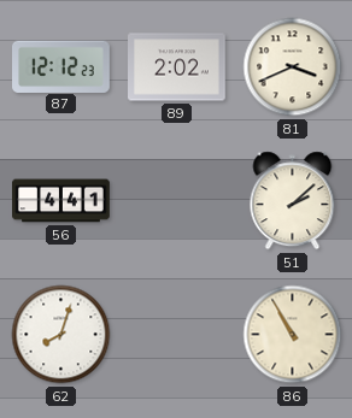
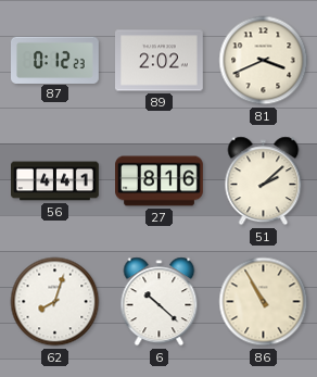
87: 12:12 -> 0:12
27: none -> 8:16
6: none -> 10:22
